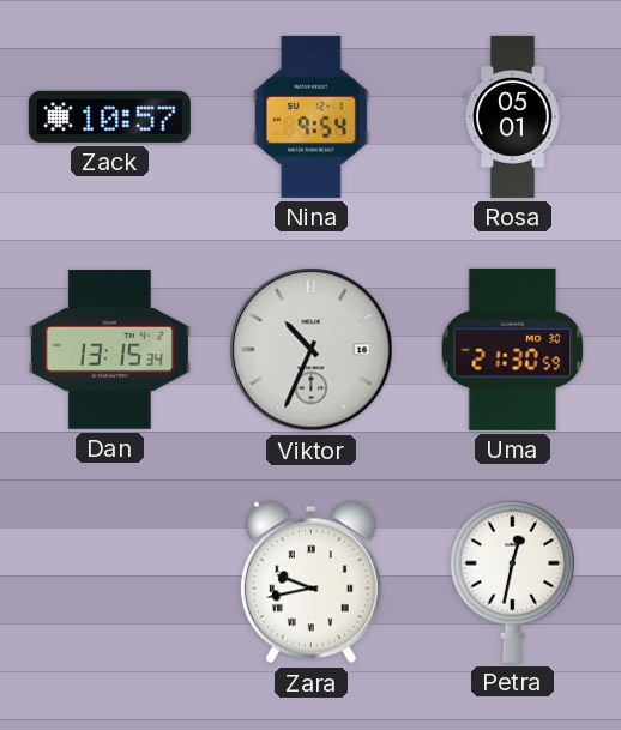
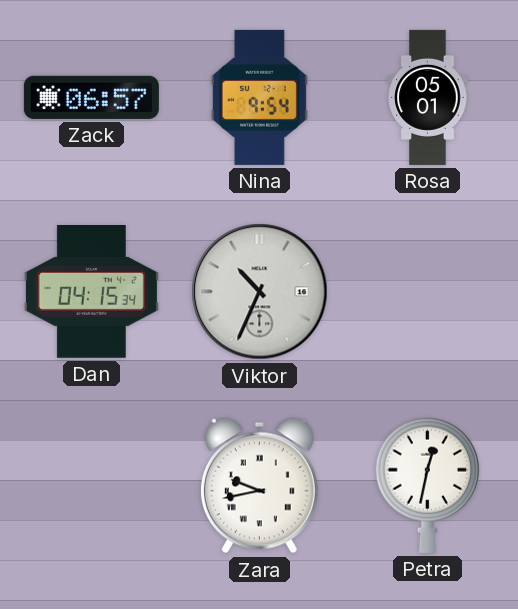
Zack: 10:57 -> 06:57
Dan: 13:15 -> 04:15
Uma: 21:30 -> none
